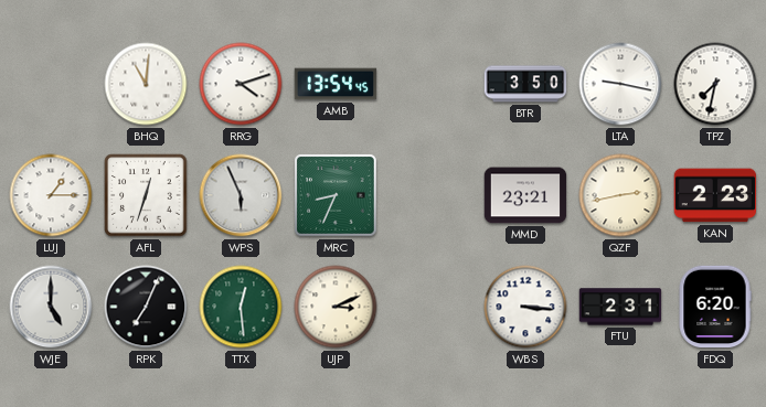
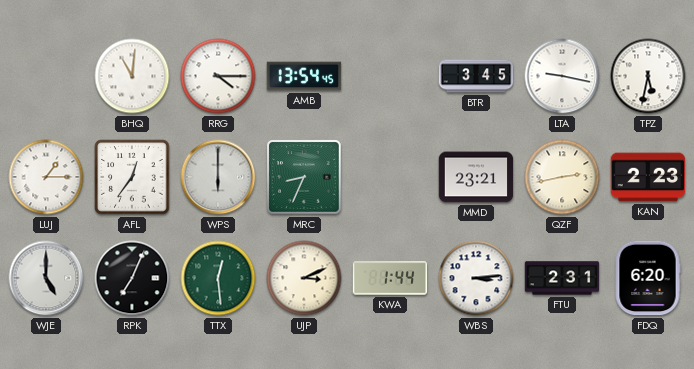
RRG: 4:12 -> 4:15
BTR: 3:50 -> 3:45
TPZ: 7:32 -> 5:32
AFL: 12:33 -> 12:36
WPS: 5:56 -> 6:00
KWA: none -> 1:44
WBS: 3:16 -> 3:14
